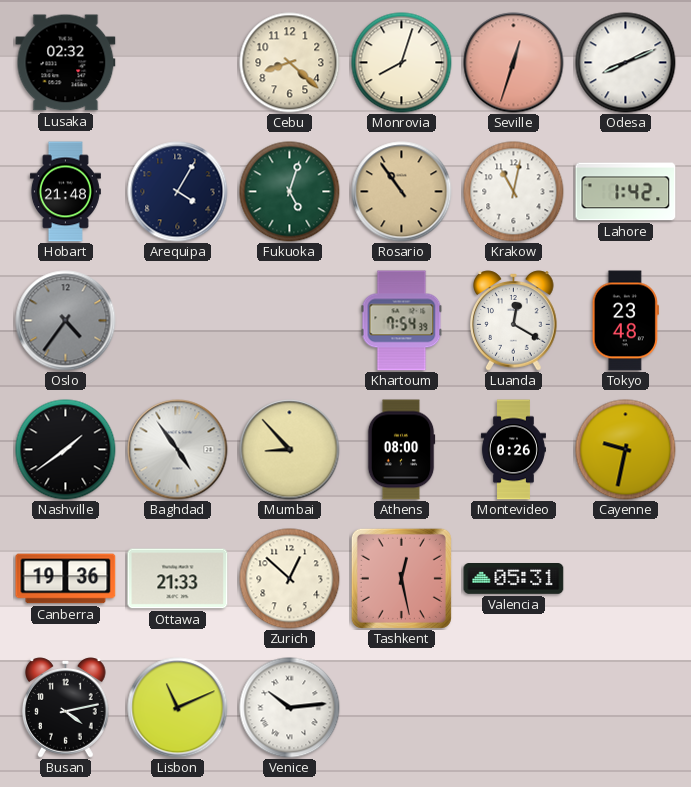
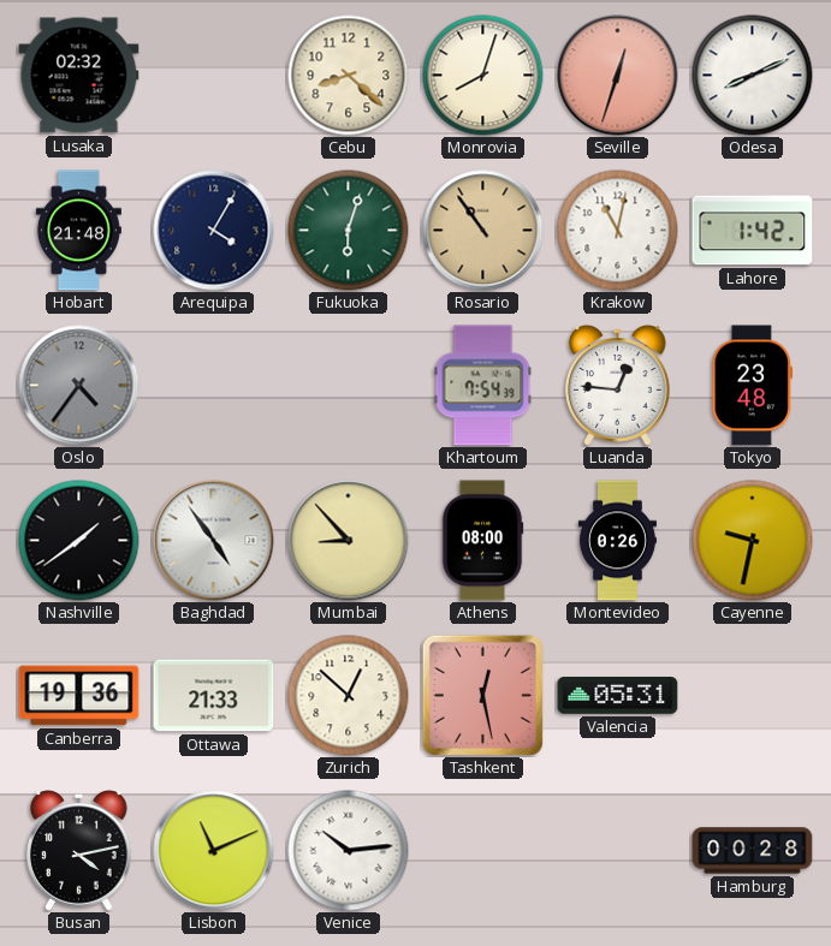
Fukuoka: 5:03 -> 6:03
Luanda: 12:20 -> 12:46
Hamburg: none -> 00:28
